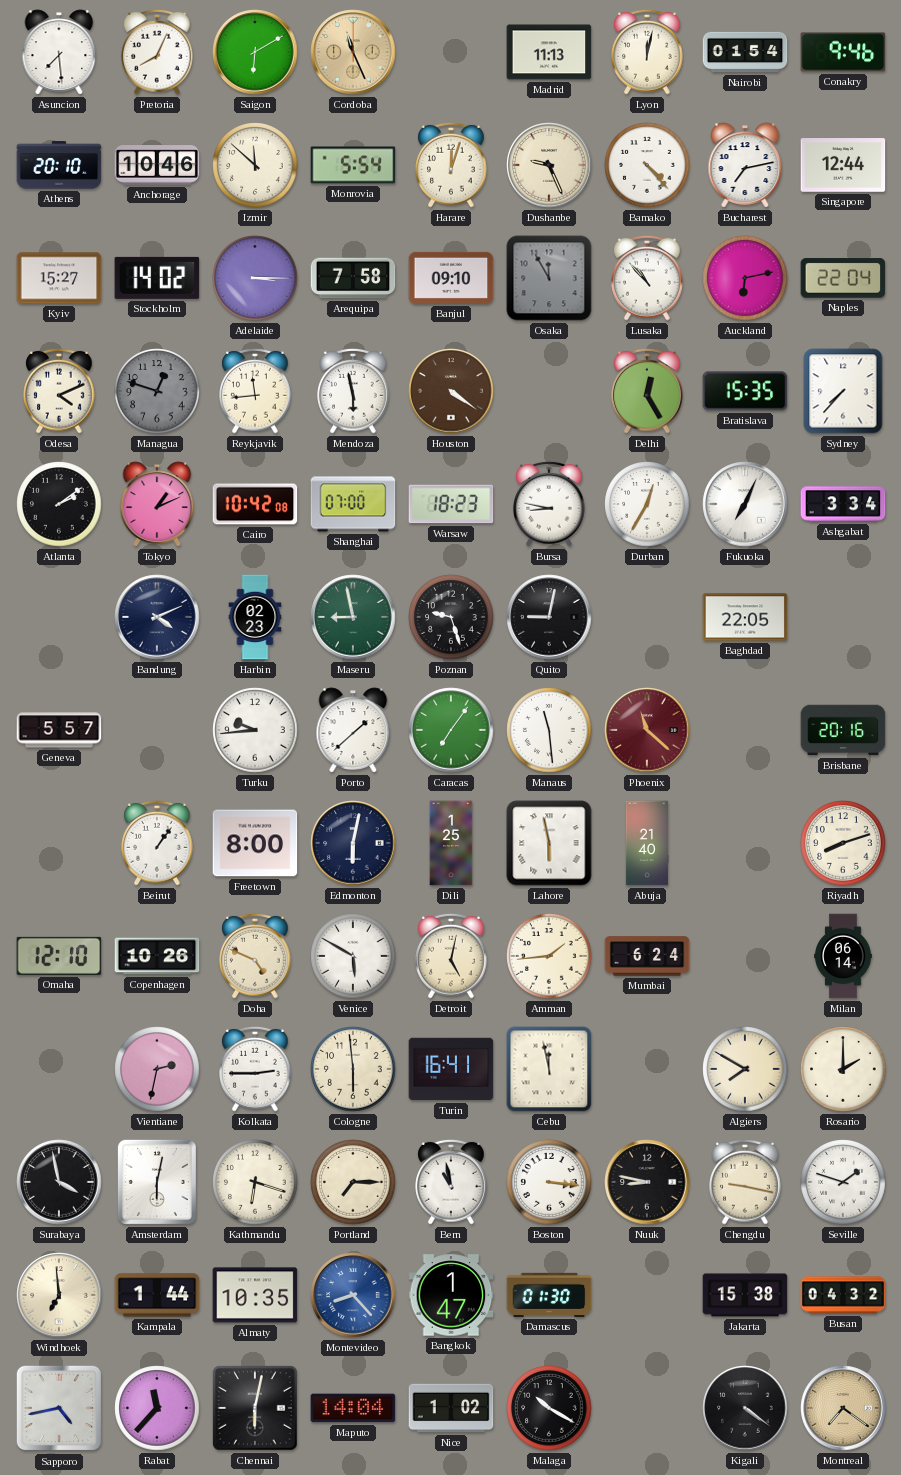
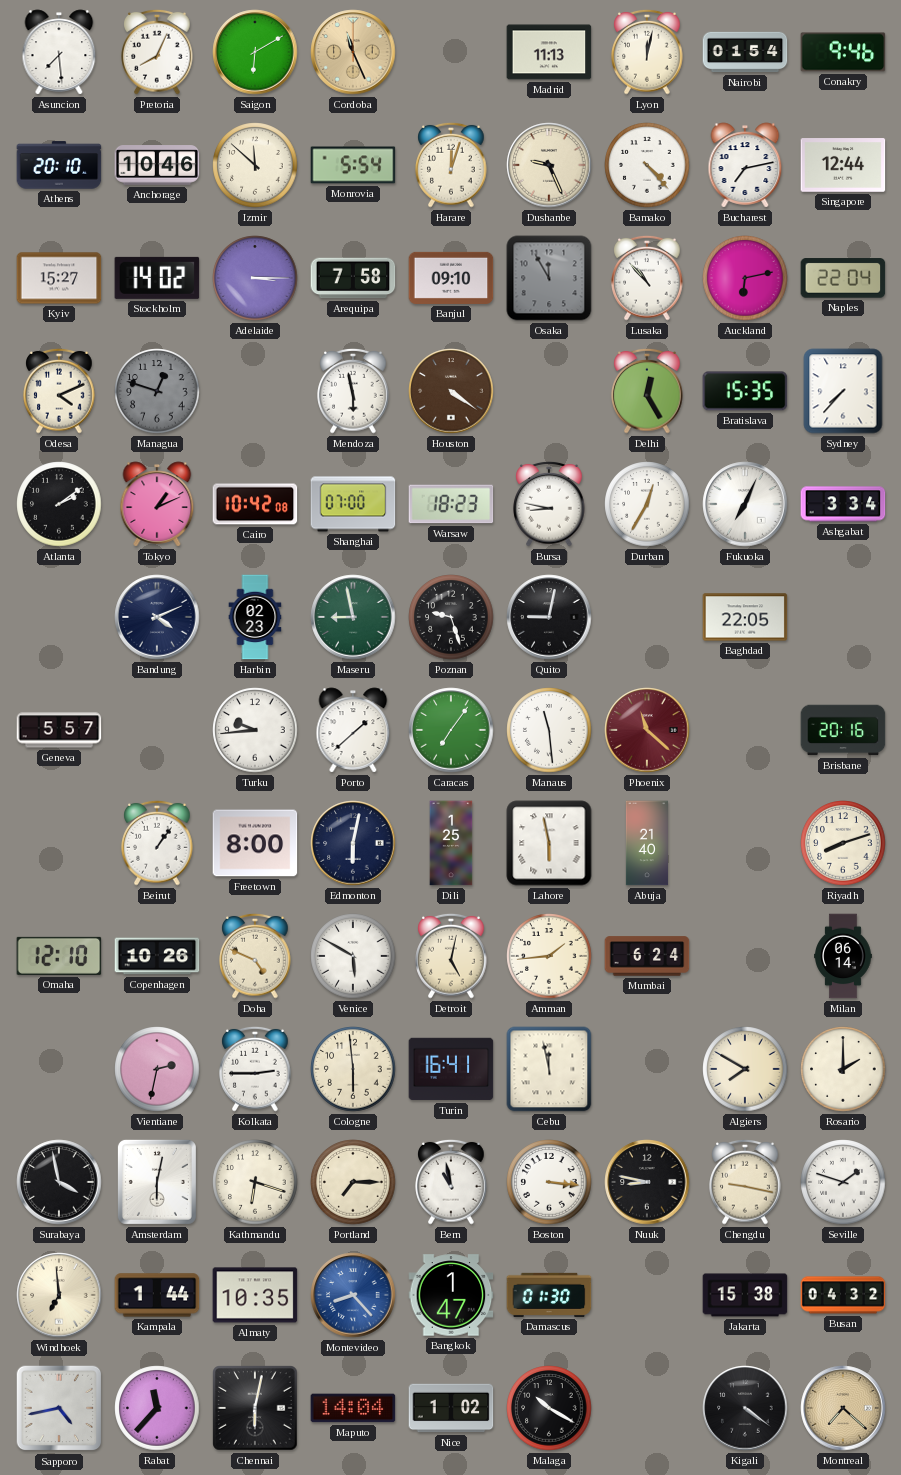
Reykjavik: 11:44 -> none
Montreal: 7:21 -> 7:22
